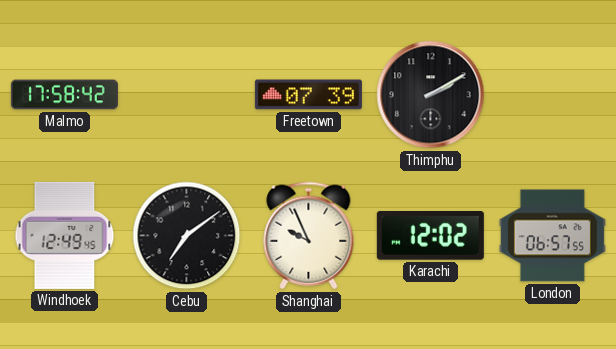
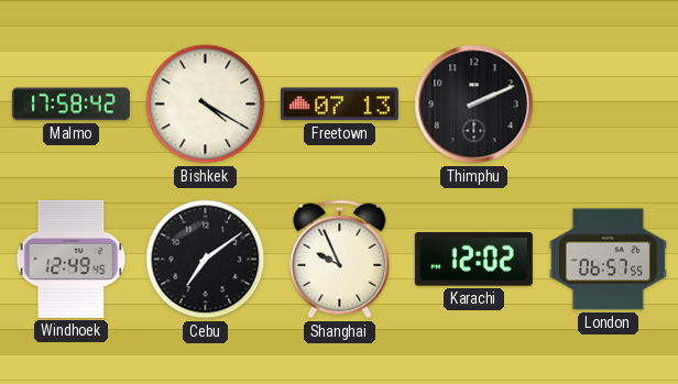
Bishkek: none -> 4:20
Freetown: 07:39 -> 07:13
Thimphu: 2:10 -> 2:11
